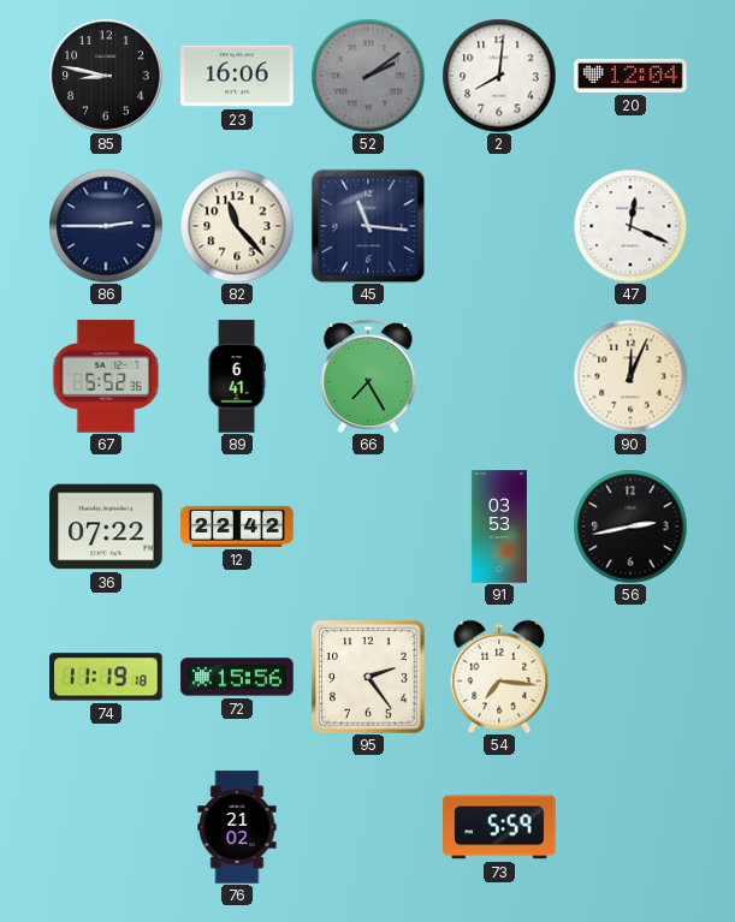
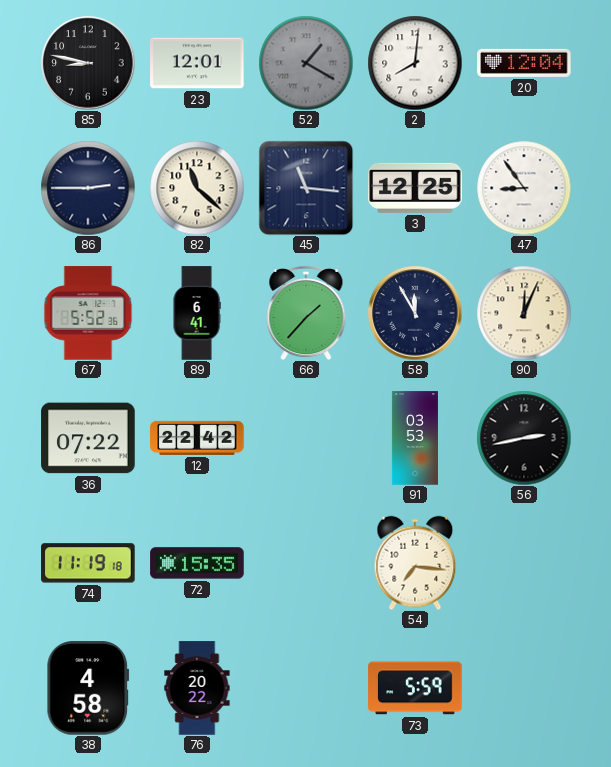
23: 16:06 -> 12:01
52: 2:09 -> 1:20
82: 11:23 -> 11:22
3: none -> 12:25
47: 12:19 -> 8:54
66: 7:25 -> 1:37
58: none -> 11:55
72: 15:56 -> 15:35
95: 2:24 -> none
38: none -> 4:58
76: 21:02 -> 20:22
